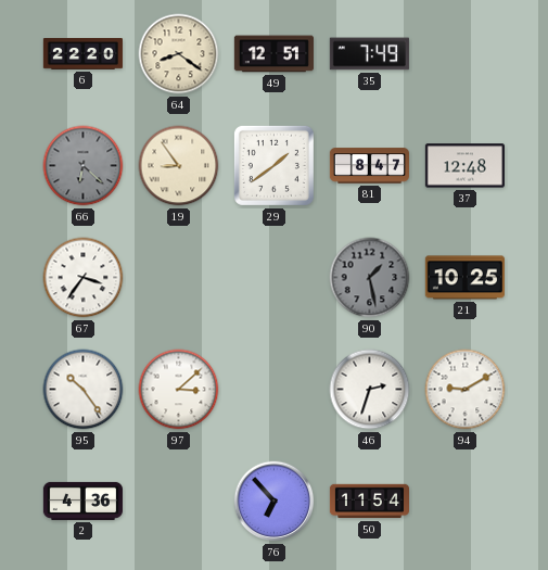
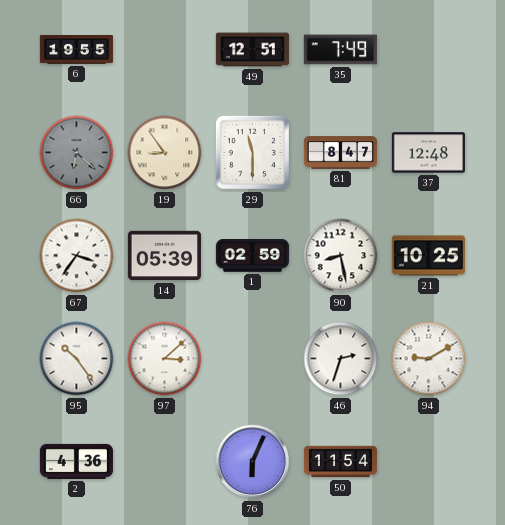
6: 22:20 -> 19:55
64: 8:21 -> none
29: 1:39 -> 11:30
14: none -> 05:39
1: none -> 02:59
90: 1:28 -> 8:28
90 dial: grey -> white
76: 6:53 -> 6:04
